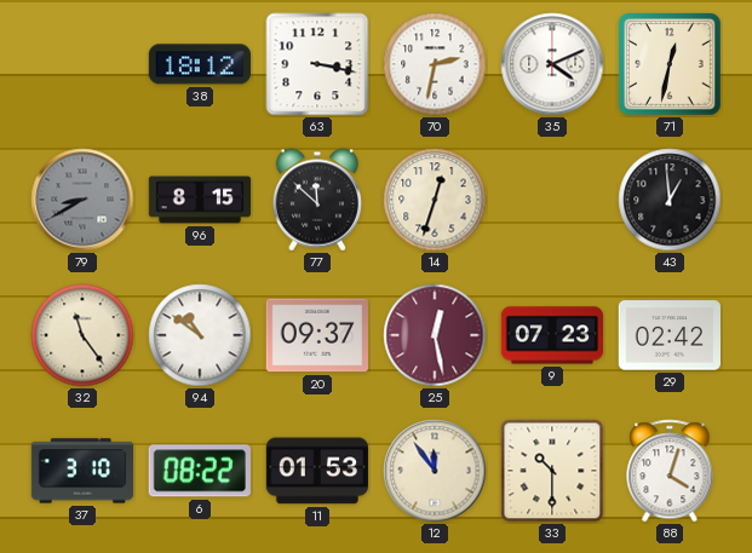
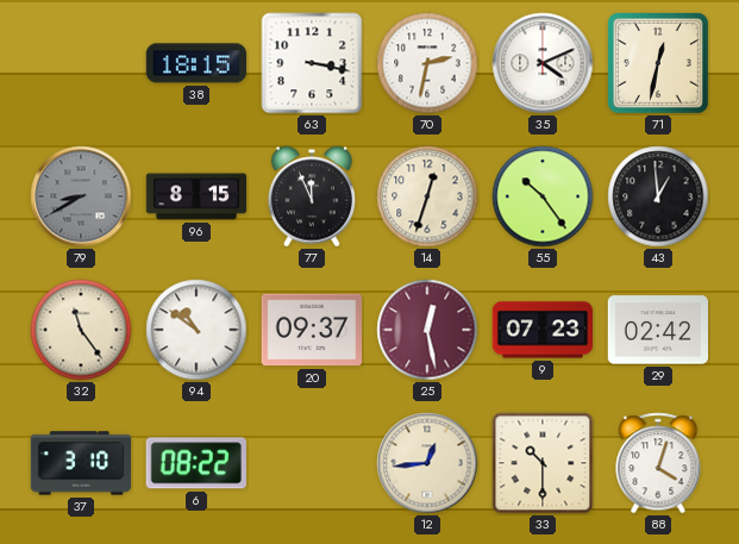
38: 18:12 -> 18:15
77: 11:52 -> 11:56
55: none -> 10:24
11: 01:53 -> none
12: 11:54 -> 12:44
